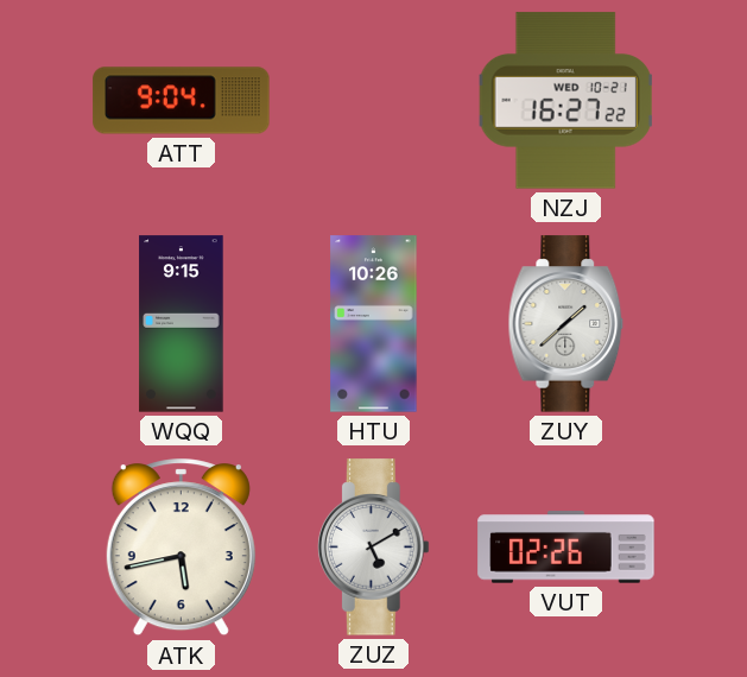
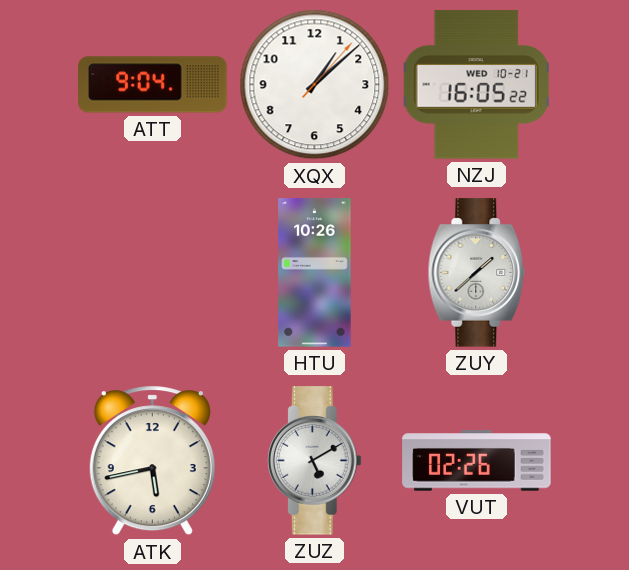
XQX: none -> 1:08
NZJ: 16:27 -> 16:05
WQQ: 9:15 -> none
